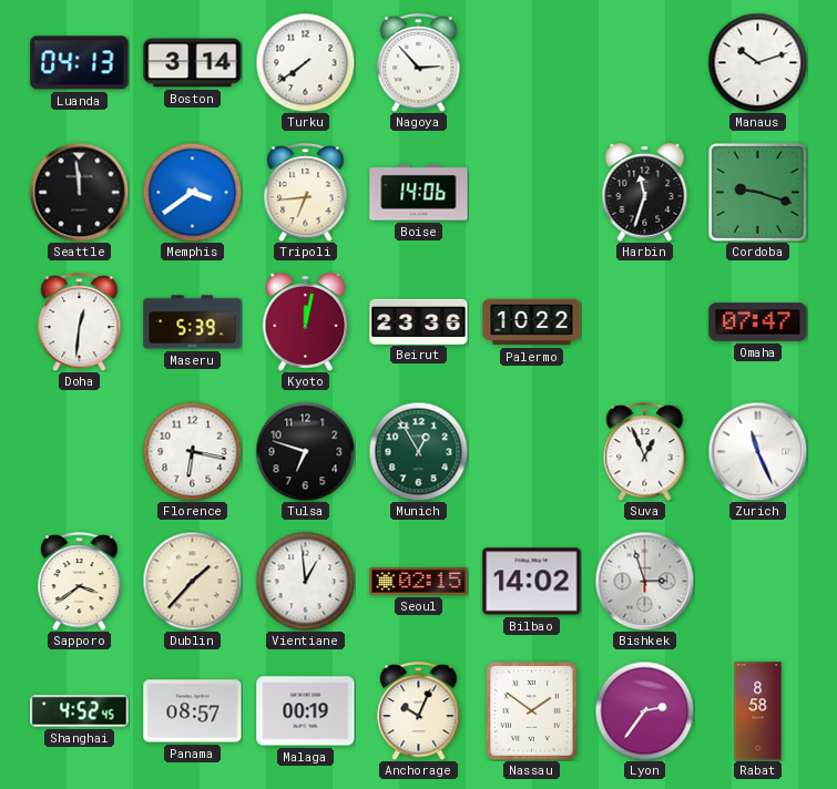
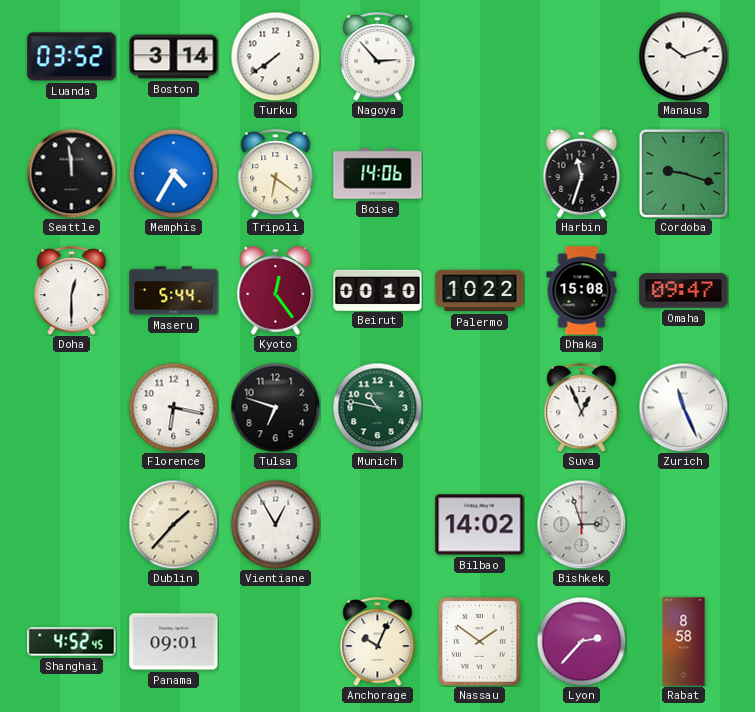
Luanda: 04:13 -> 03:52
Memphis: 3:39 -> 4:35
Tripoli: 6:44 -> 6:21
Doha: 12:31 -> 12:30
Maseru: 5:39 -> 5:44
Kyoto: 12:02 -> 12:24
Beirut: 23:36 -> 00:10
Dhaka: none -> 15:08
Omaha: 07:47 -> 09:47
Munich: 12:55 -> 10:47
Sapporo: 3:39 -> none
Vientiane: 12:59 -> 12:55
Seoul: 02:15 -> none
Panama: 08:57 -> 09:01
Malaga: 00:19 -> none
Lyon: 2:36 -> 2:37
